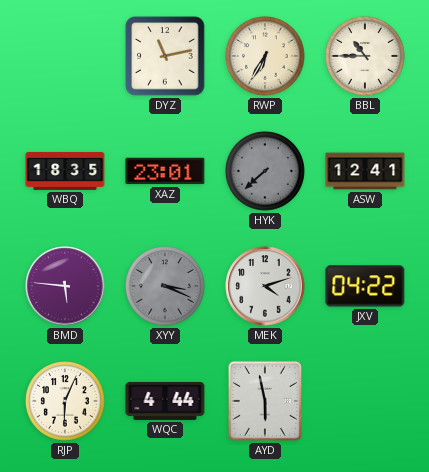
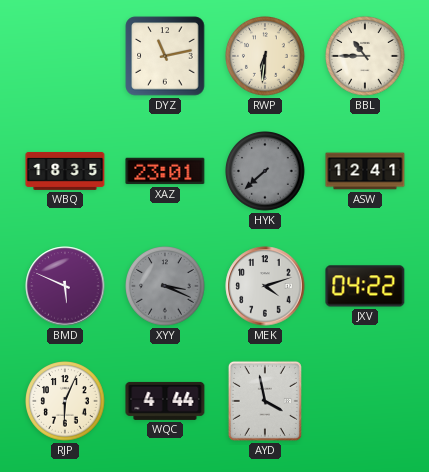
RWP: 6:35 -> 6:31
BMD: 5:46 -> 5:49
AYD: 5:58 -> 3:58
